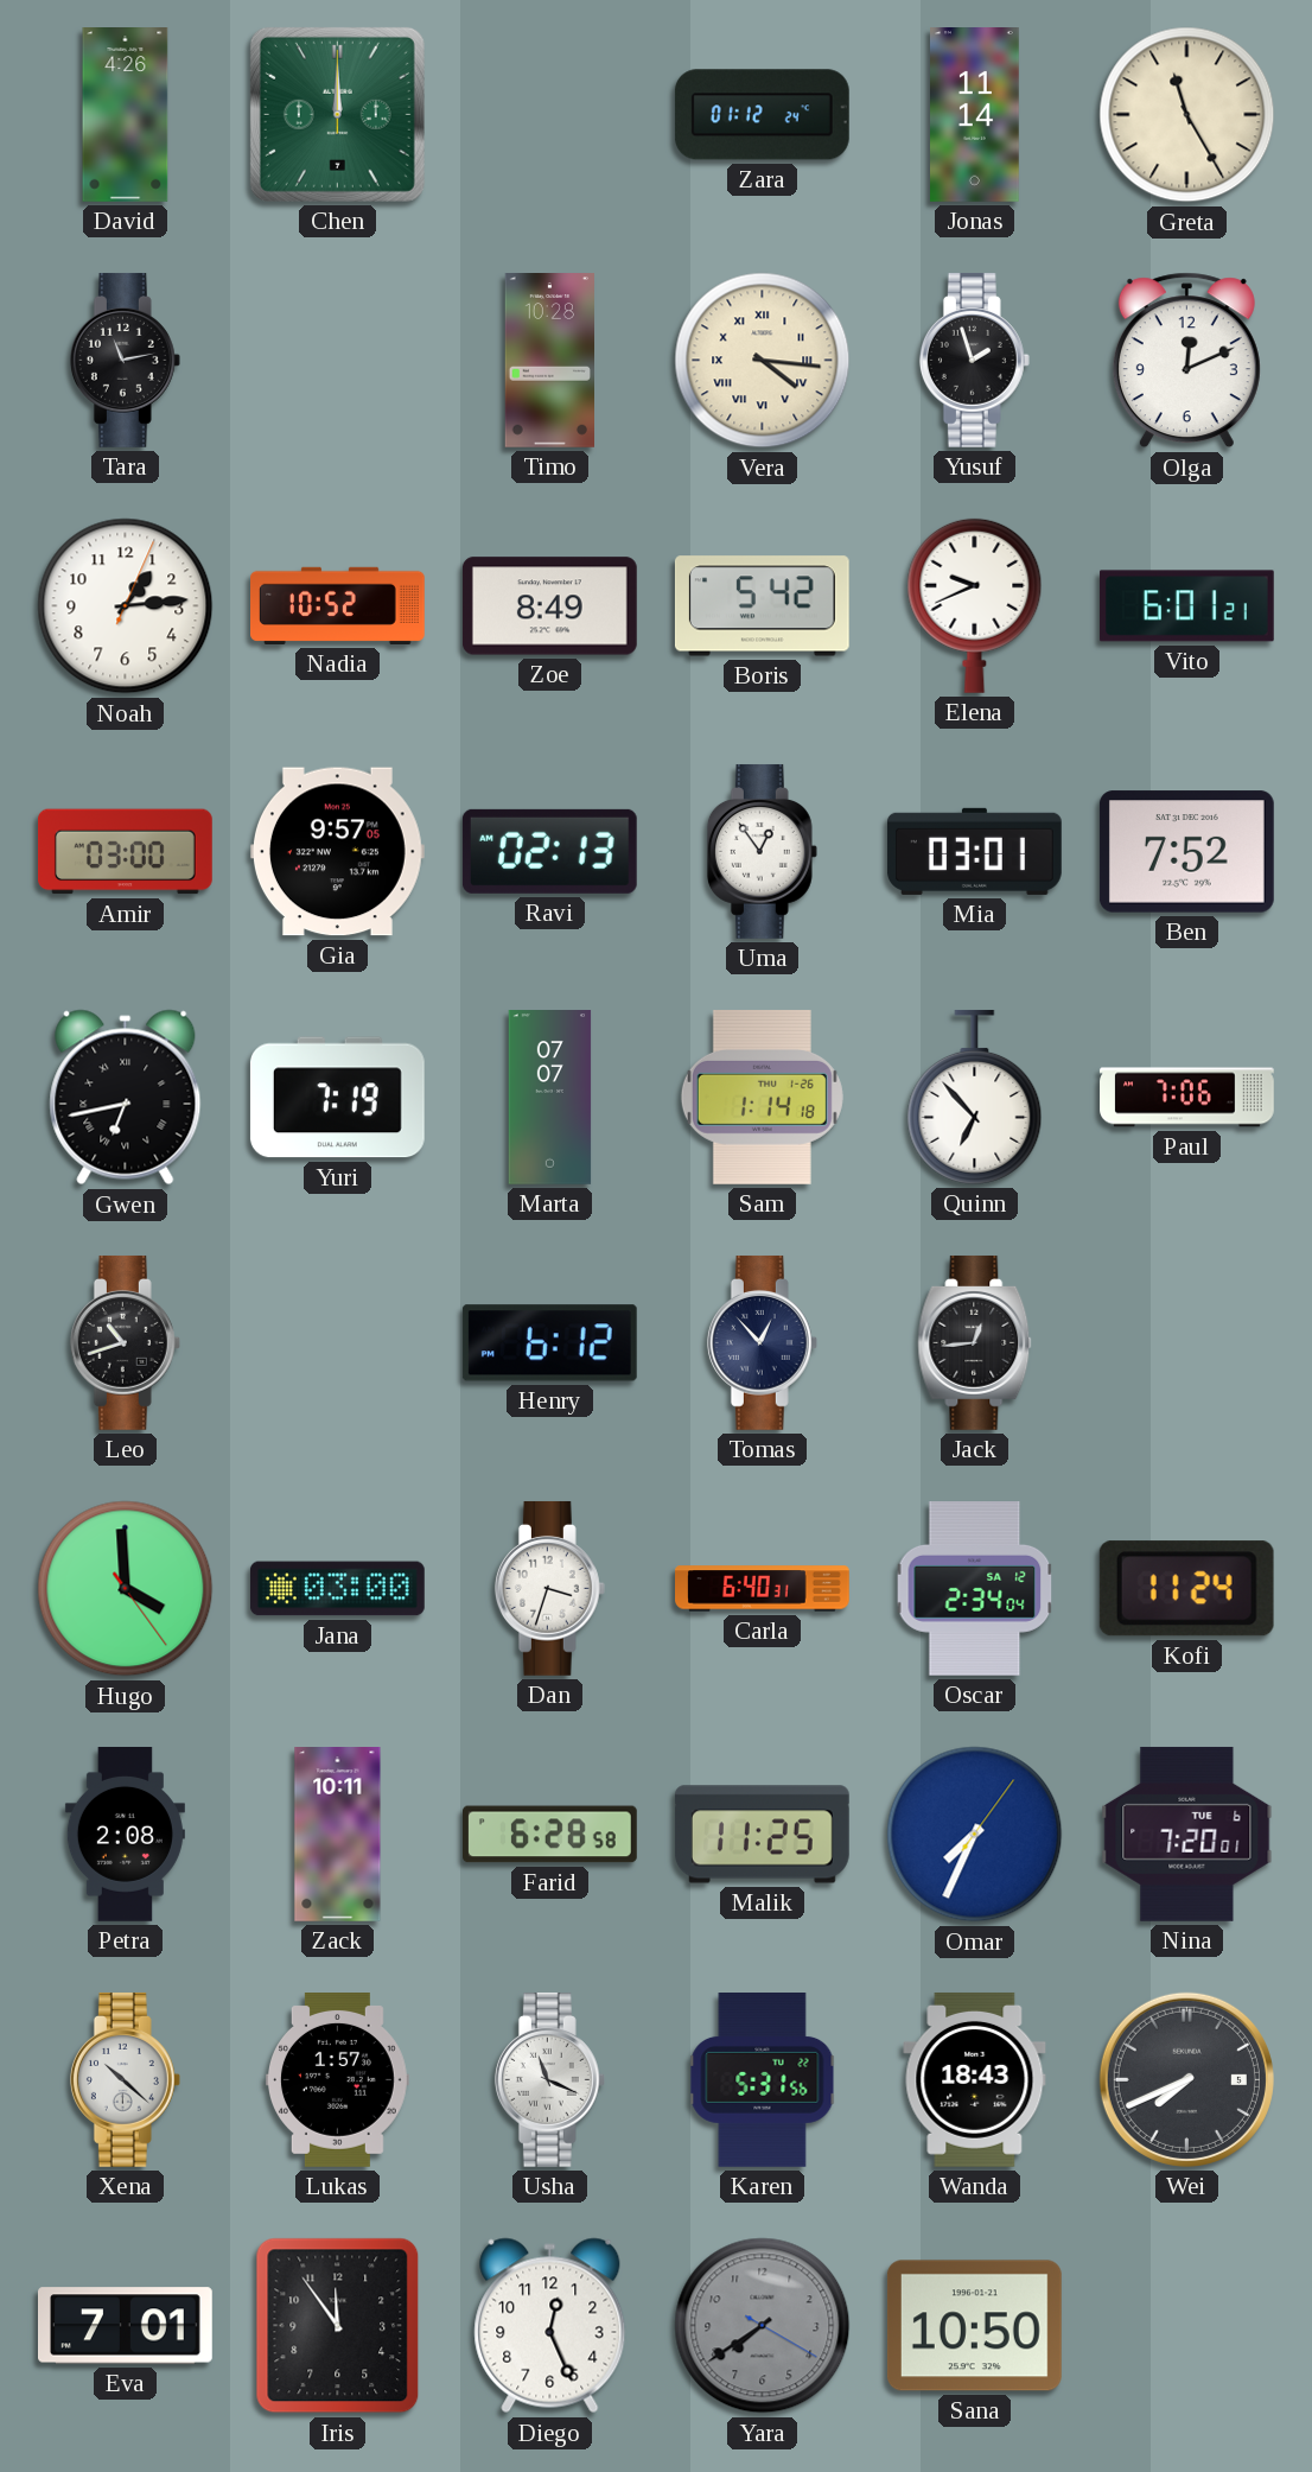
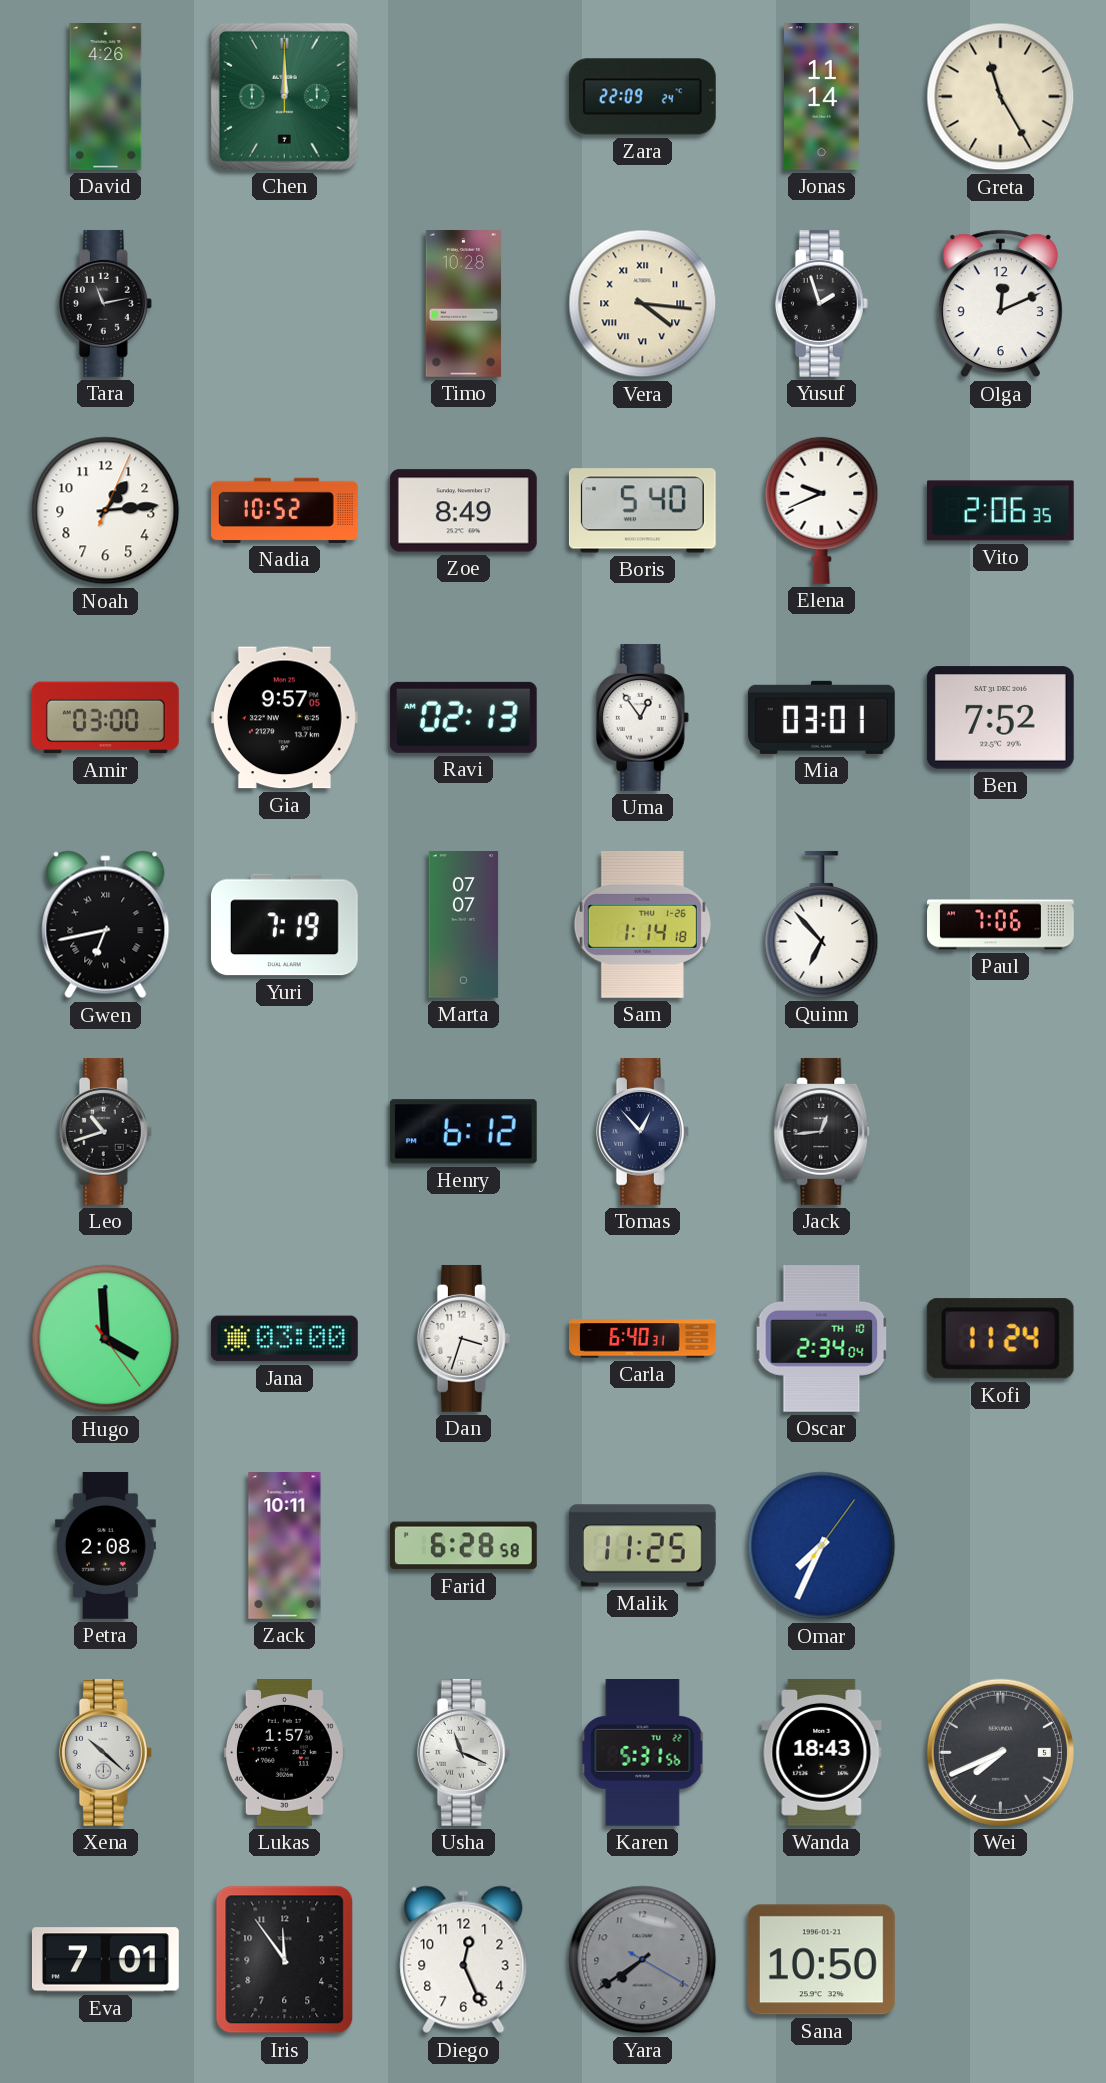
Zara: 01:12 -> 22:09
Boris: 5:42 -> 5:40
Vito: 6:01 -> 2:06
Oscar date: SA 12 -> TH 10
Nina: 7:20 -> none
